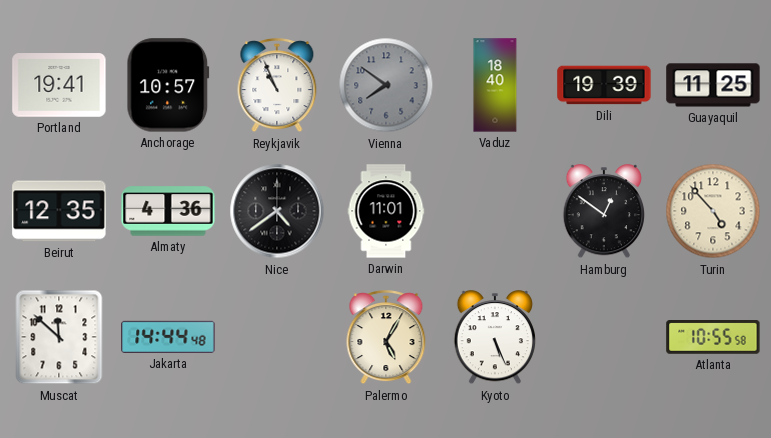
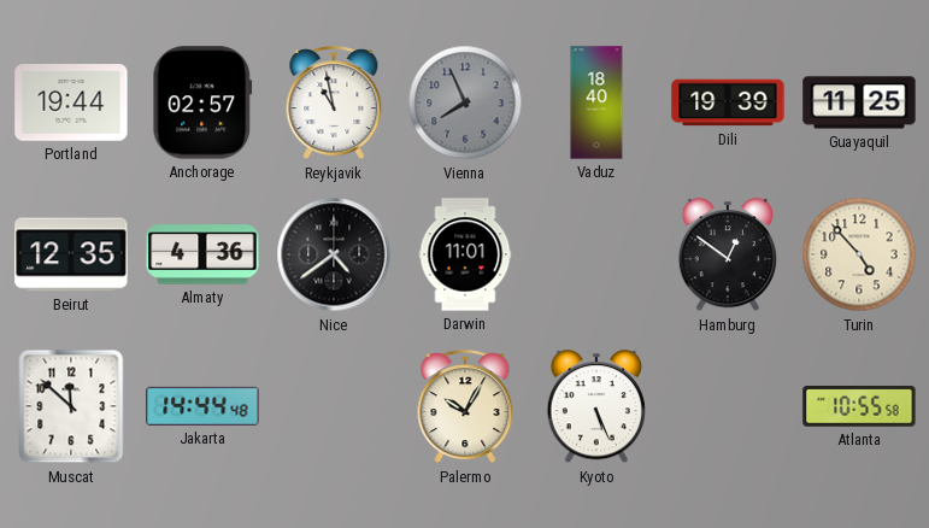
Portland: 19:41 -> 19:44
Anchorage: 10:57 -> 02:57
Reykjavik: 10:56 -> 10:58
Vienna: 7:51 -> 7:56
Palermo: 5:05 -> 10:05
